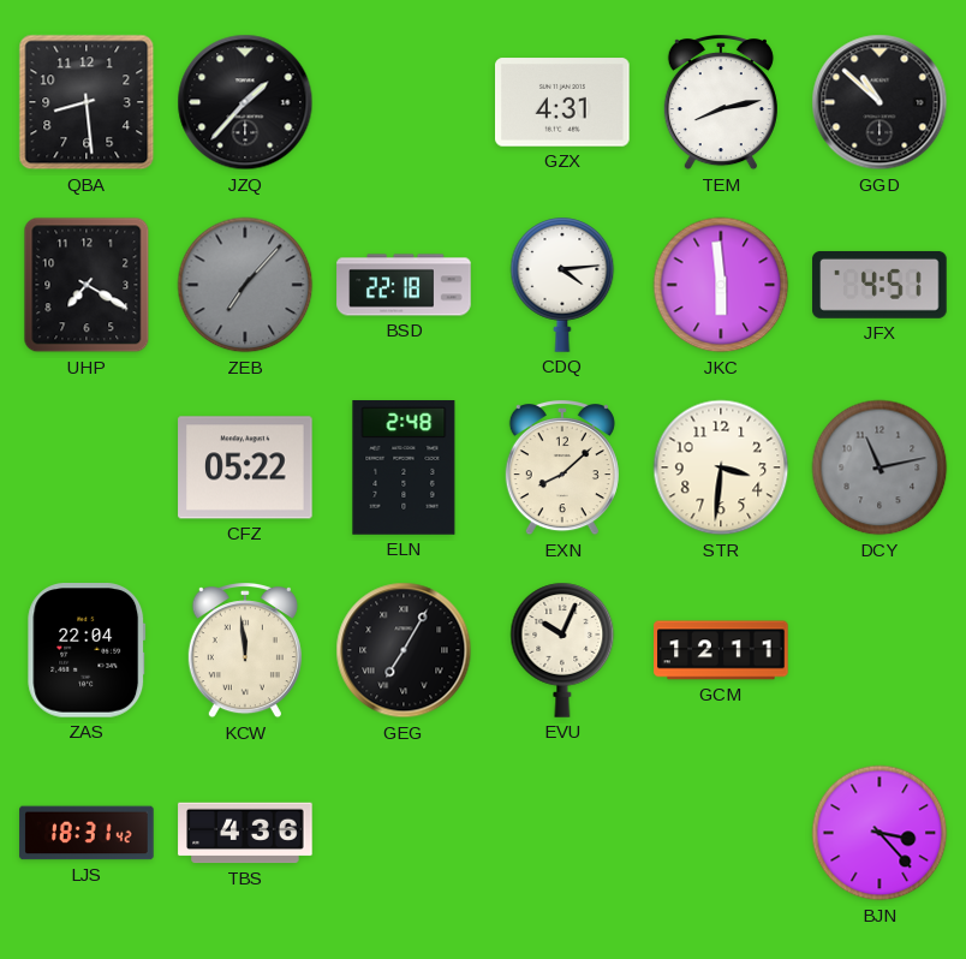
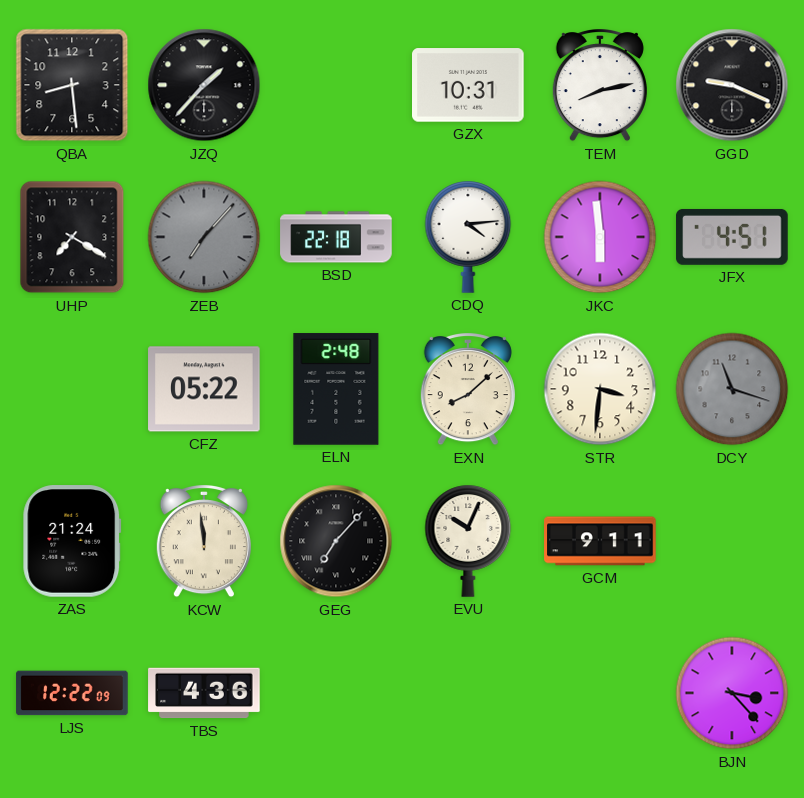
GZX: 4:31 -> 10:31
GGD: 10:52 -> 9:19
DCY: 11:13 -> 11:18
ZAS: 22:04 -> 21:24
GEG: 7:05 -> 7:07
GCM: 12:11 -> 9:11
LJS: 18:31 -> 12:22
